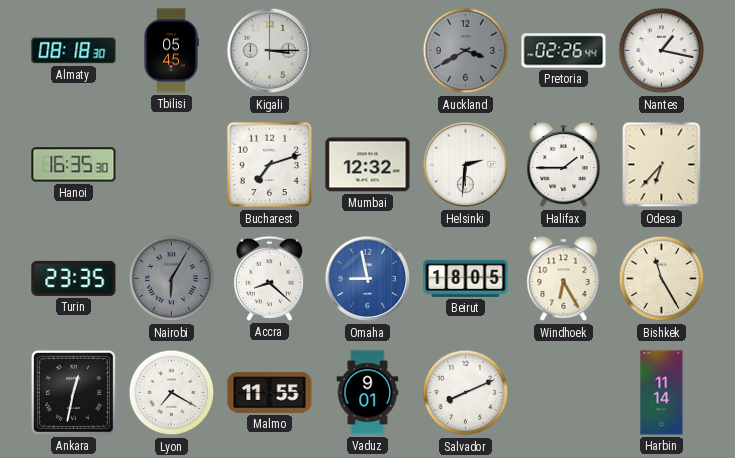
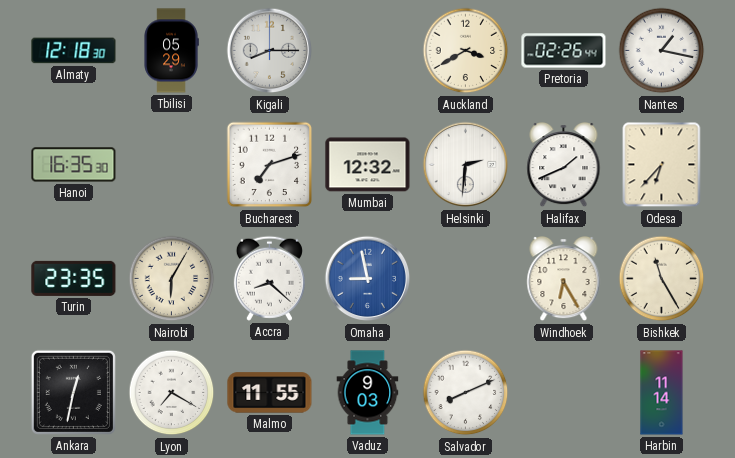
Almaty: 08:18 -> 12:18
Tbilisi: 05:45 -> 05:29
Kigali: 3:15 -> 8:15
Auckland dial: grey -> cream
Halifax: 1:45 -> 1:41
Nairobi dial: grey -> cream
Beirut: 18:05 -> none
Vaduz: 9:01 -> 9:03
